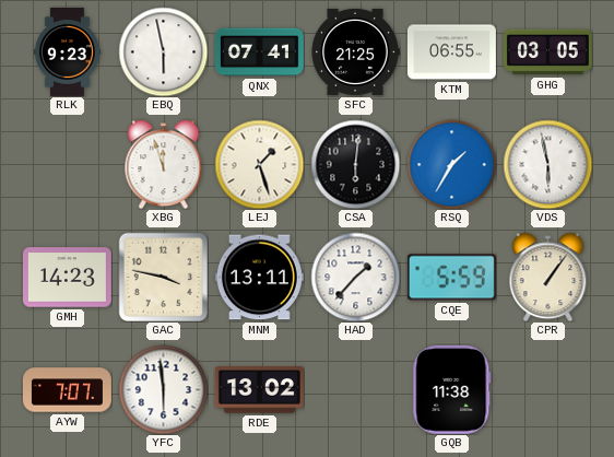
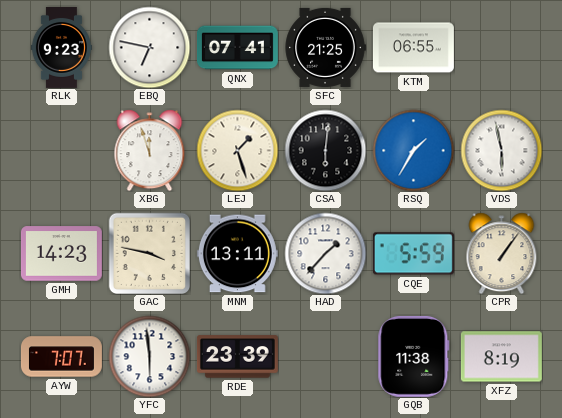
EBQ: 5:58 -> 6:47
GHG: 03:05 -> none
RDE: 13:02 -> 23:39
XFZ: none -> 8:19
